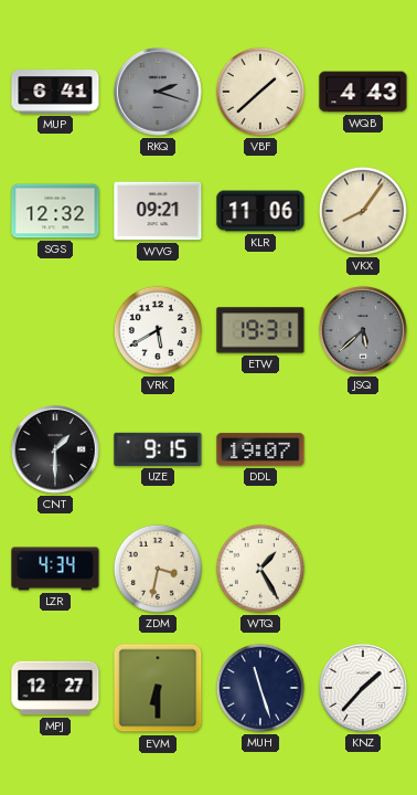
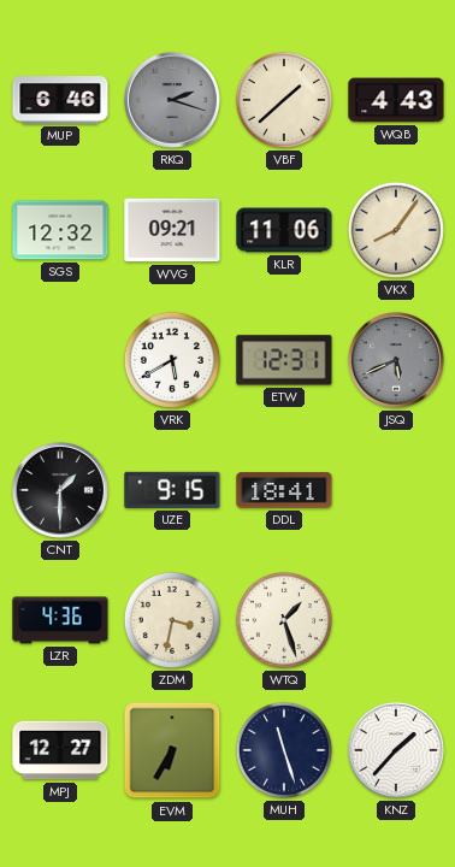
MUP: 6:41 -> 6:46
ETW: 19:31 -> 12:31
JSQ: 5:38 -> 5:41
DDL: 19:07 -> 18:41
LZR: 4:34 -> 4:36
WTQ: 1:25 -> 1:27
EVM: 6:30 -> 6:35
